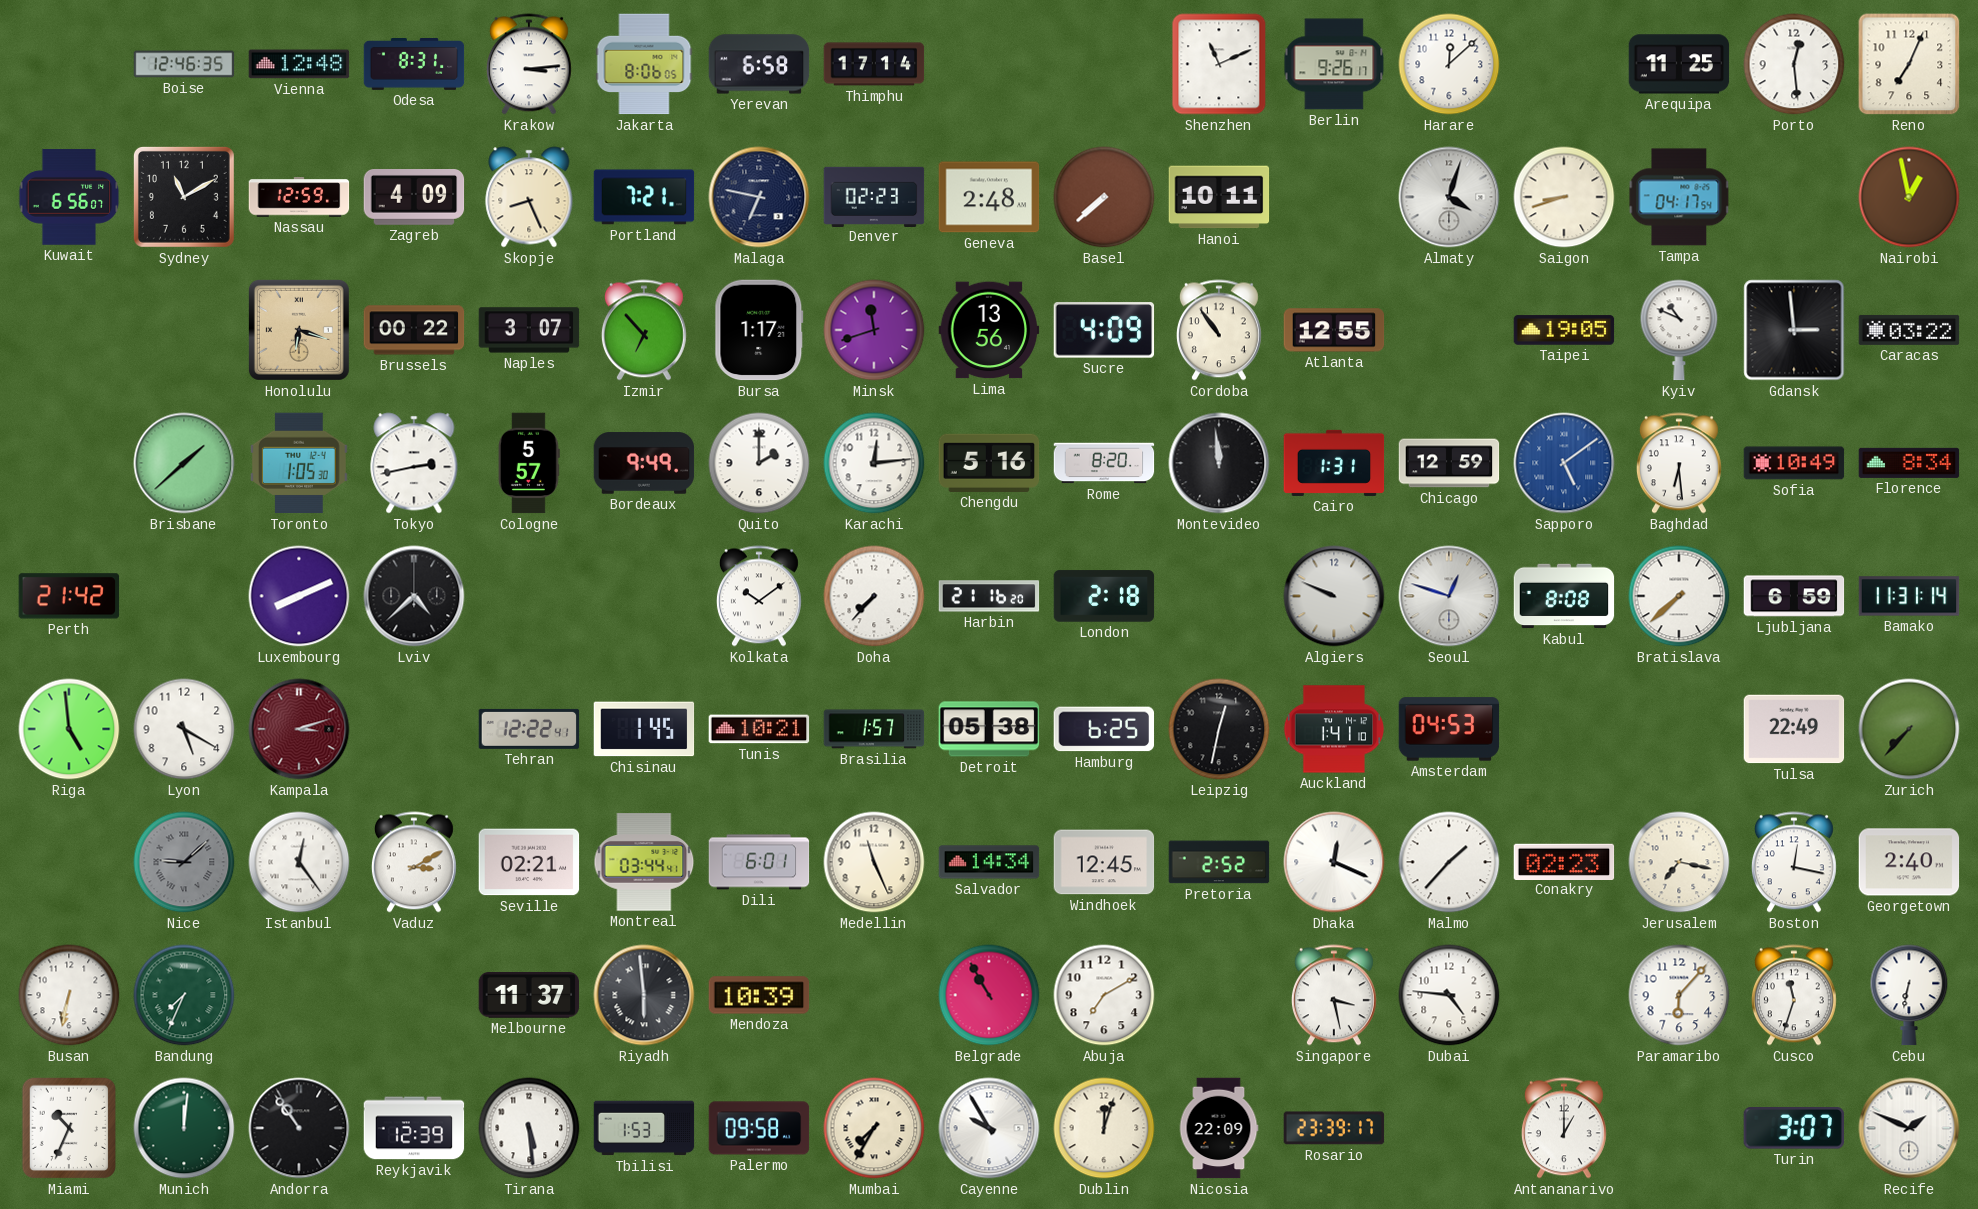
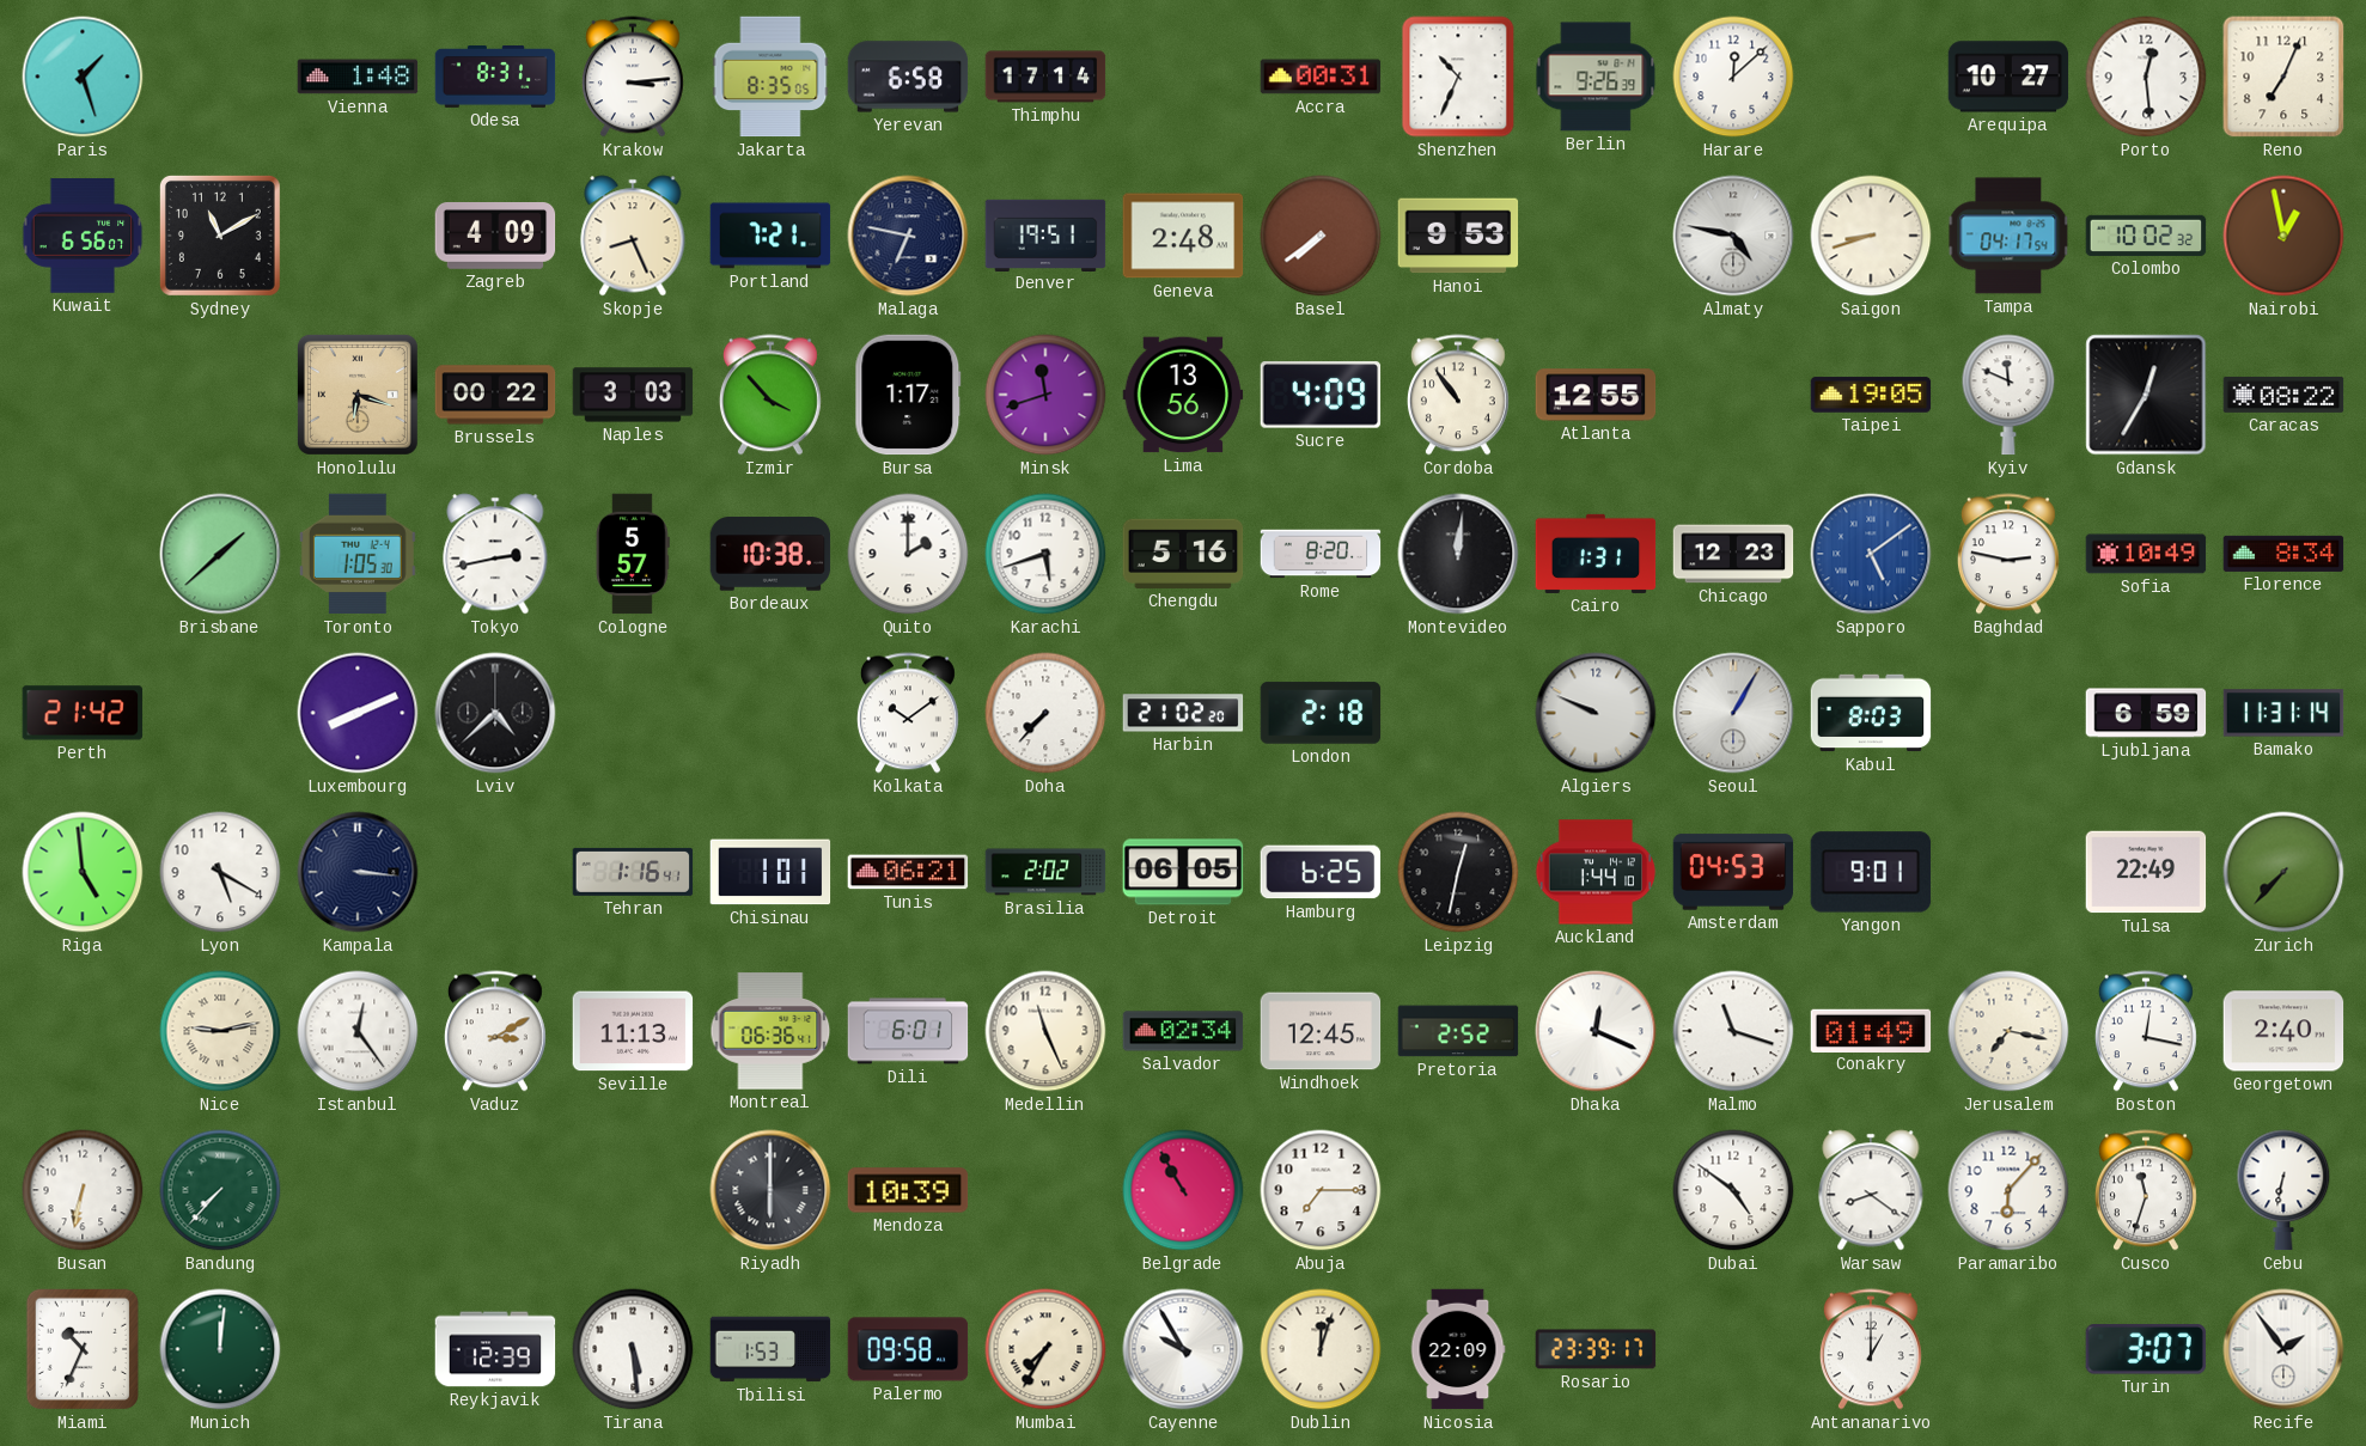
Paris: none -> 1:27
Boise: 12:46 -> none
Vienna: 12:48 -> 1:48
Jakarta: 8:06 -> 8:35
Accra: none -> 00:31
Shenzhen: 11:11 -> 10:34
Berlin: 9:26:17 -> 9:26:39
Arequipa: 11:25 -> 10:27
Nassau: 12:59 -> none
Denver: 02:23 -> 19:51
Basel: 7:38 -> 7:39
Hanoi: 10:11 -> 9:53
Almaty: 4:03 -> 4:47
Colombo: none -> 10:02
Naples: 3:07 -> 3:03
Izmir: 6:53 -> 3:53
Kyiv: 10:49 -> 11:49
Gdansk: 2:59 -> 12:35
Caracas: 03:22 -> 08:22
Bordeaux: 9:49 -> 10:38
Karachi: 12:14 -> 5:42
Montevideo: 11:59 -> 12:01
Chicago: 12:59 -> 12:23
Baghdad: 6:29 -> 2:47
Harbin: 21:16 -> 21:02
Seoul: 12:48 -> 1:05
Kabul: 8:08 -> 8:03
Bratislava: 7:38 -> none
Kampala: 3:12 -> 3:16
Kampala dial: burgundy -> navy
Tehran: 12:22 -> 1:16
Chisinau: 1:45 -> 1:01
Tunis: 10:21 -> 06:21
Brasilia: 1:57 -> 2:02
Detroit: 05:38 -> 06:05
Auckland: 1:41 -> 1:44
Yangon: none -> 9:01
Nice: 9:08 -> 9:13
Nice dial: grey -> cream
Seville: 02:21 -> 11:13
Montreal: 03:44 -> 06:36
Salvador: 14:34 -> 02:34
Malmo: 1:37 -> 11:18
Conakry: 02:23 -> 01:49
Bandung: 7:34 -> 7:37
Melbourne: 11:37 -> none
Riyadh: 5:59 -> 6:00
Abuja: 7:10 -> 7:15
Singapore: 3:28 -> none
Dubai: 4:46 -> 4:51
Warsaw: none -> 8:21
Andorra: 10:54 -> none
Recife: 1:49 -> 1:54
